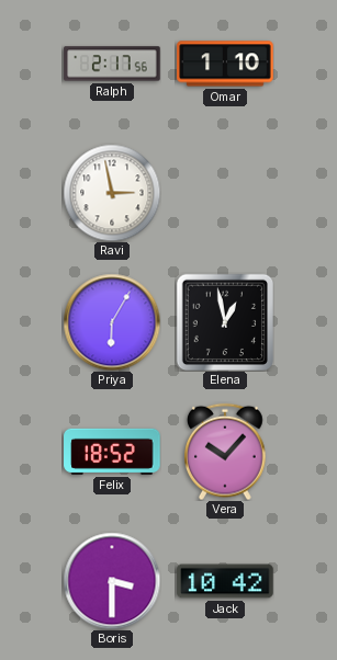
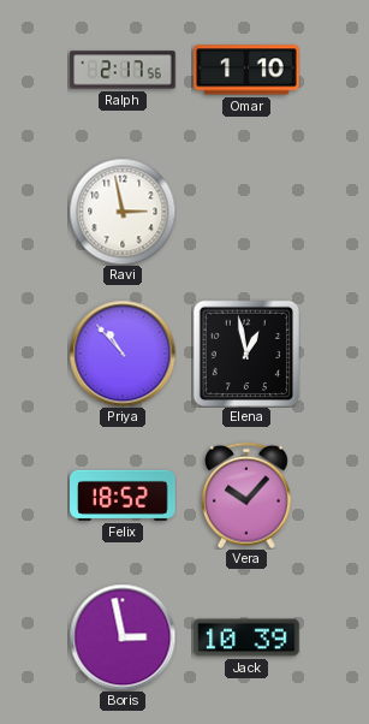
Priya: 6:05 -> 10:53
Boris: 3:30 -> 2:58
Jack: 10:42 -> 10:39
